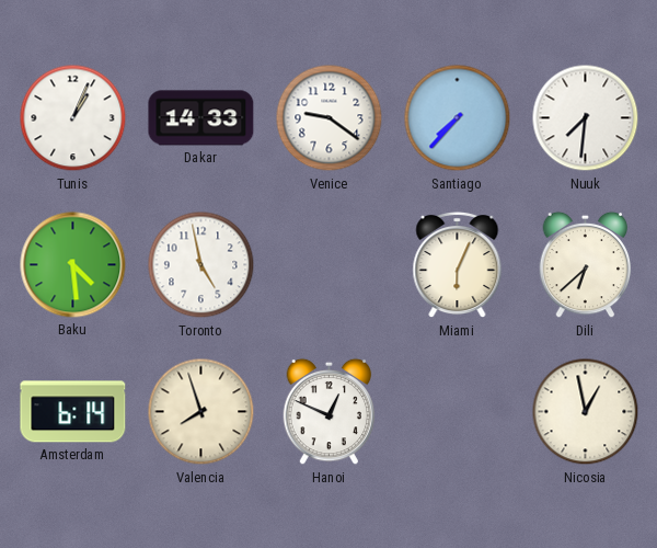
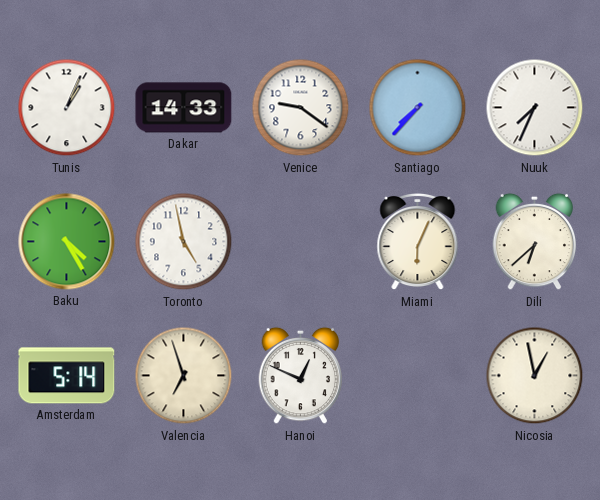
Nuuk: 7:31 -> 7:34
Baku: 4:29 -> 4:25
Amsterdam: 6:14 -> 5:14
Valencia: 7:57 -> 6:57
